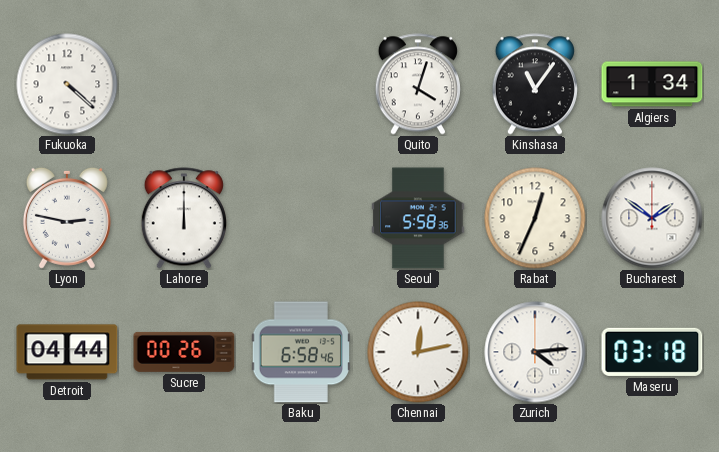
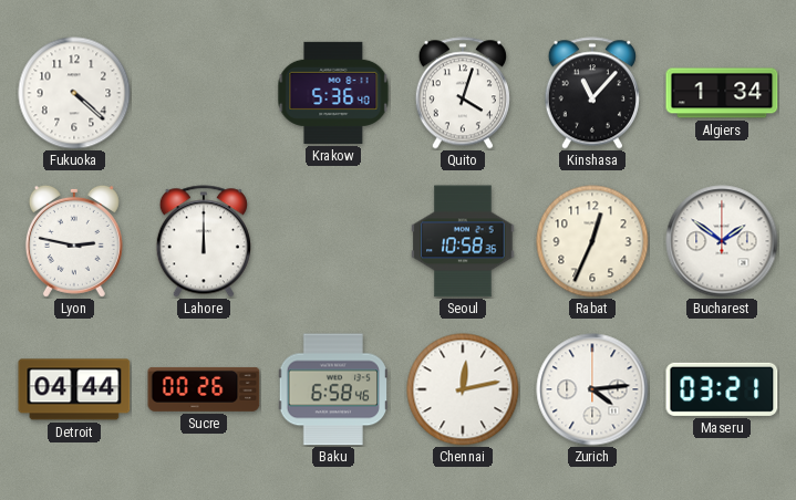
Krakow: none -> 5:36
Kinshasa: 11:06 -> 11:07
Seoul: 5:58 -> 10:58
Maseru: 03:18 -> 03:21
